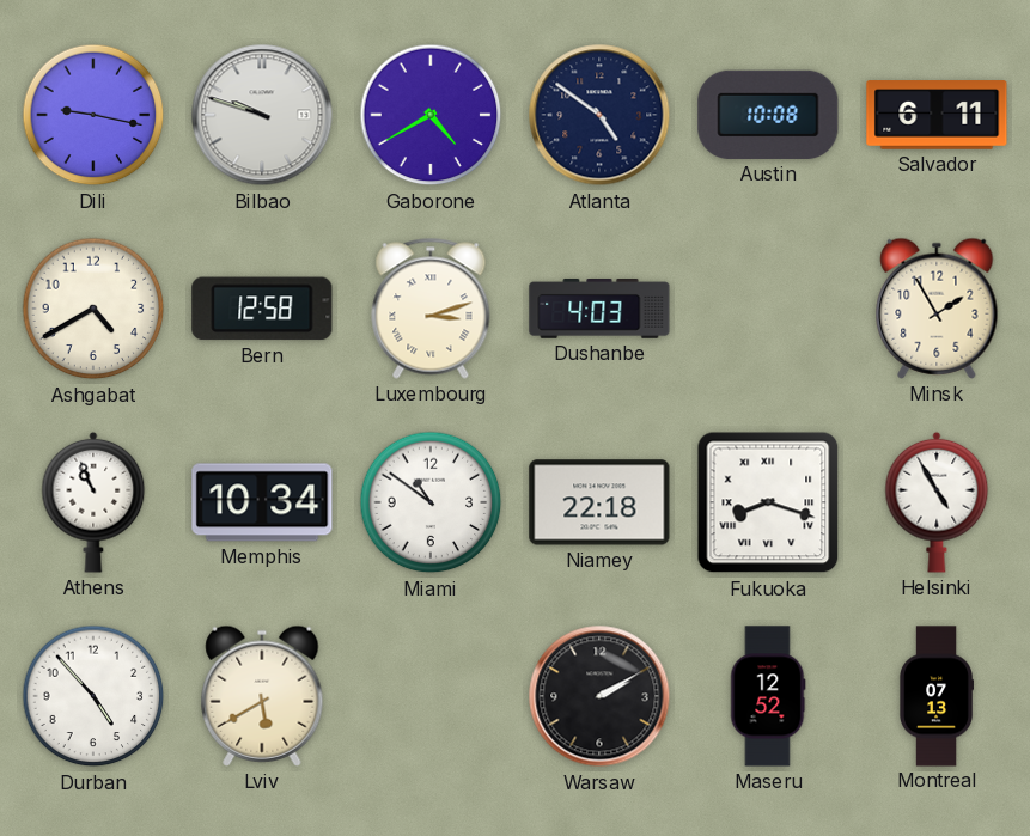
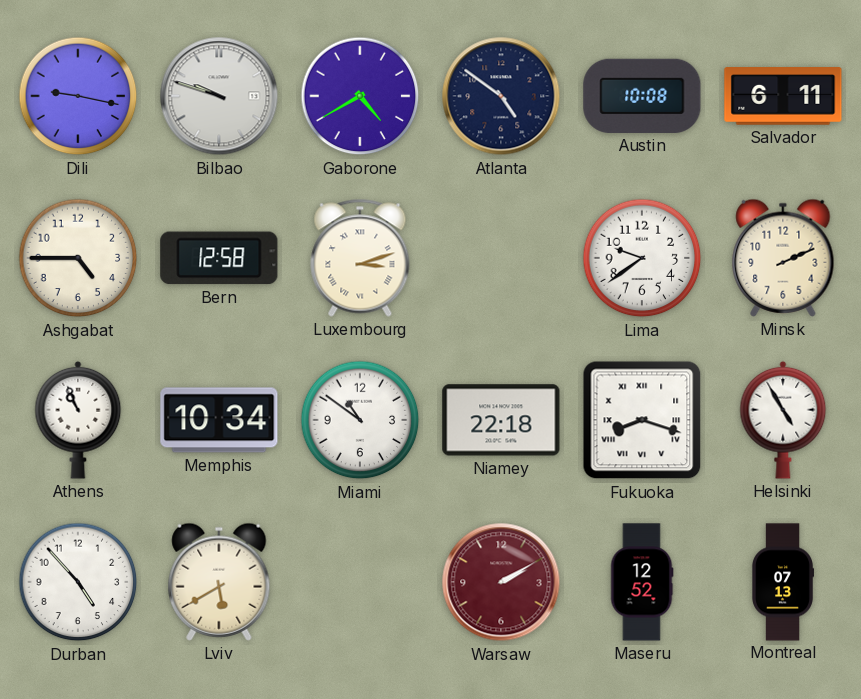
Ashgabat: 4:40 -> 4:45
Dushanbe: 4:03 -> none
Lima: none -> 9:39
Minsk: 1:55 -> 2:11
Warsaw dial: black -> burgundy
